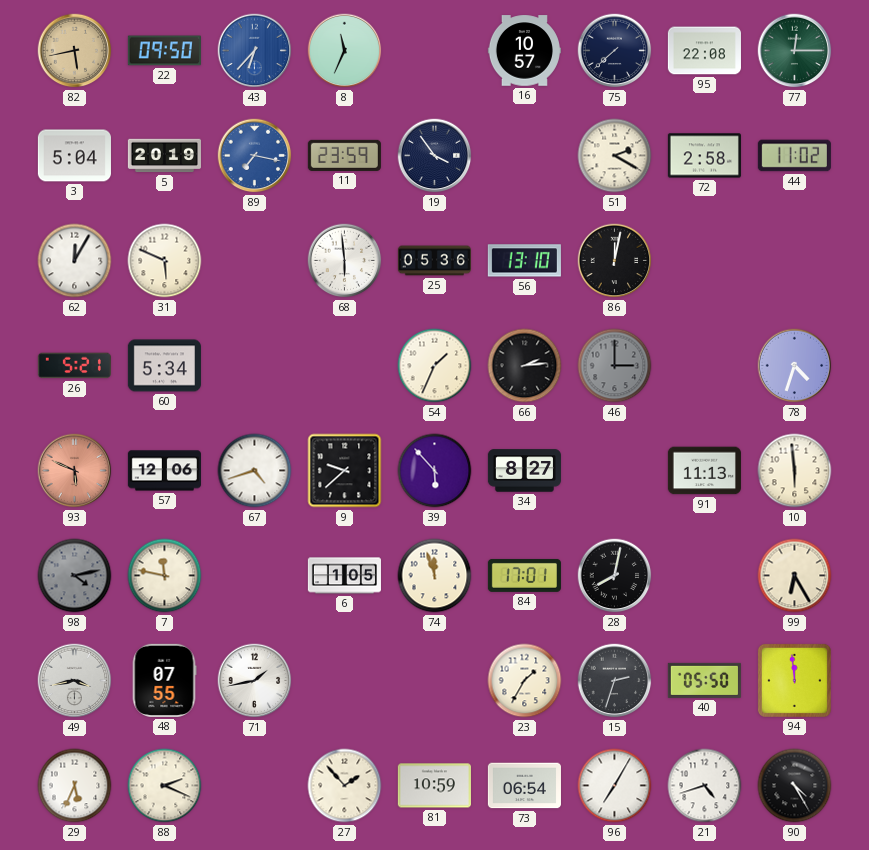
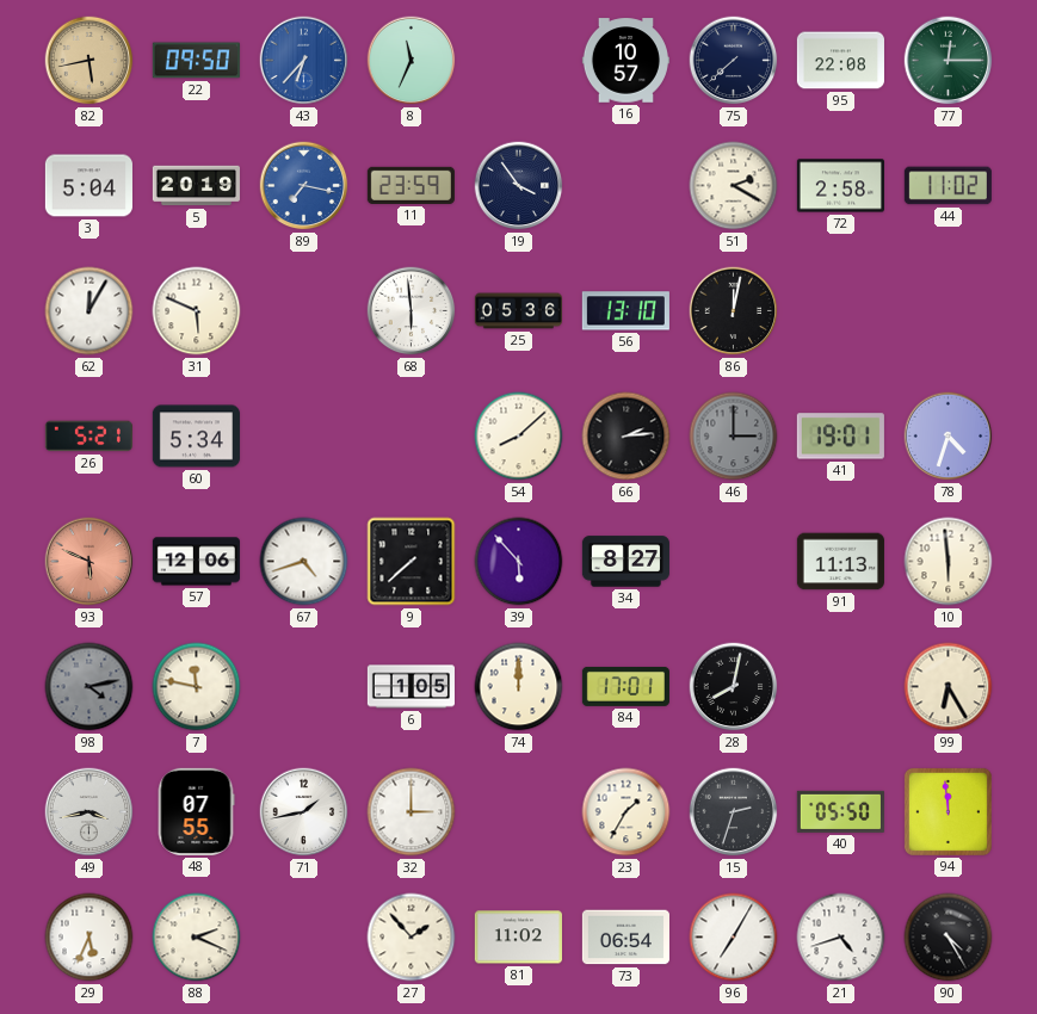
54: 1:34 -> 8:08
41: none -> 19:01
9: 9:38 -> 7:38
74: 11:57 -> 12:00
32: none -> 3:00
81: 10:59 -> 11:02
